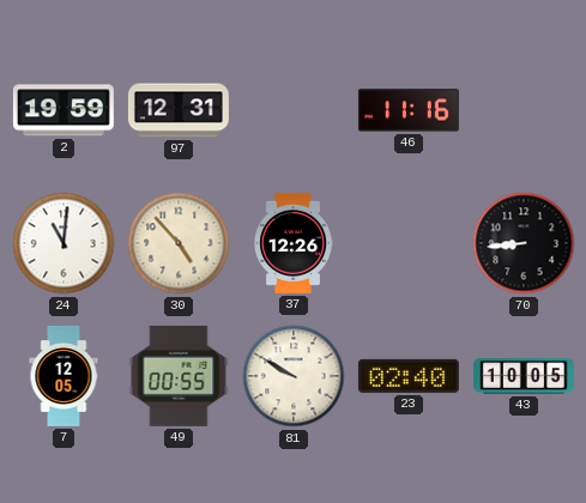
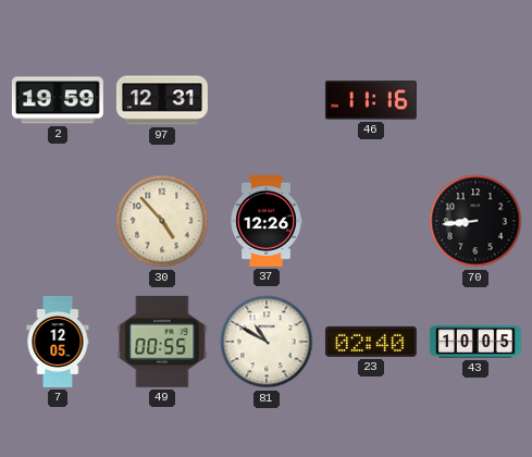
24: 11:01 -> none
81: 9:50 -> 10:50
